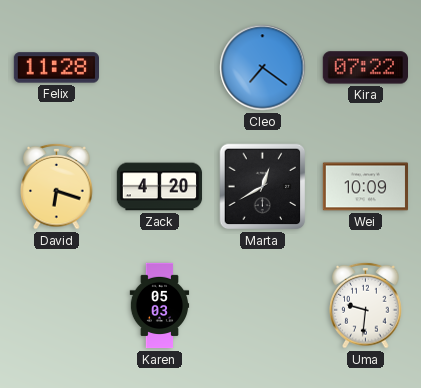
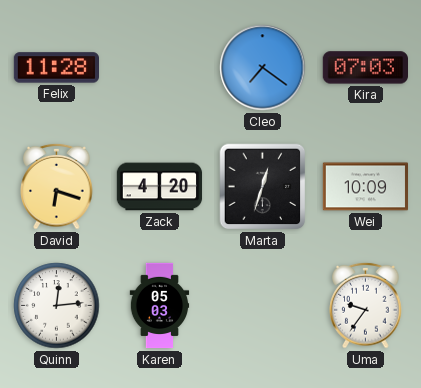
Kira: 07:22 -> 07:03
Marta: 12:40 -> 12:33
Quinn: none -> 12:14
Uma: 9:31 -> 9:36
